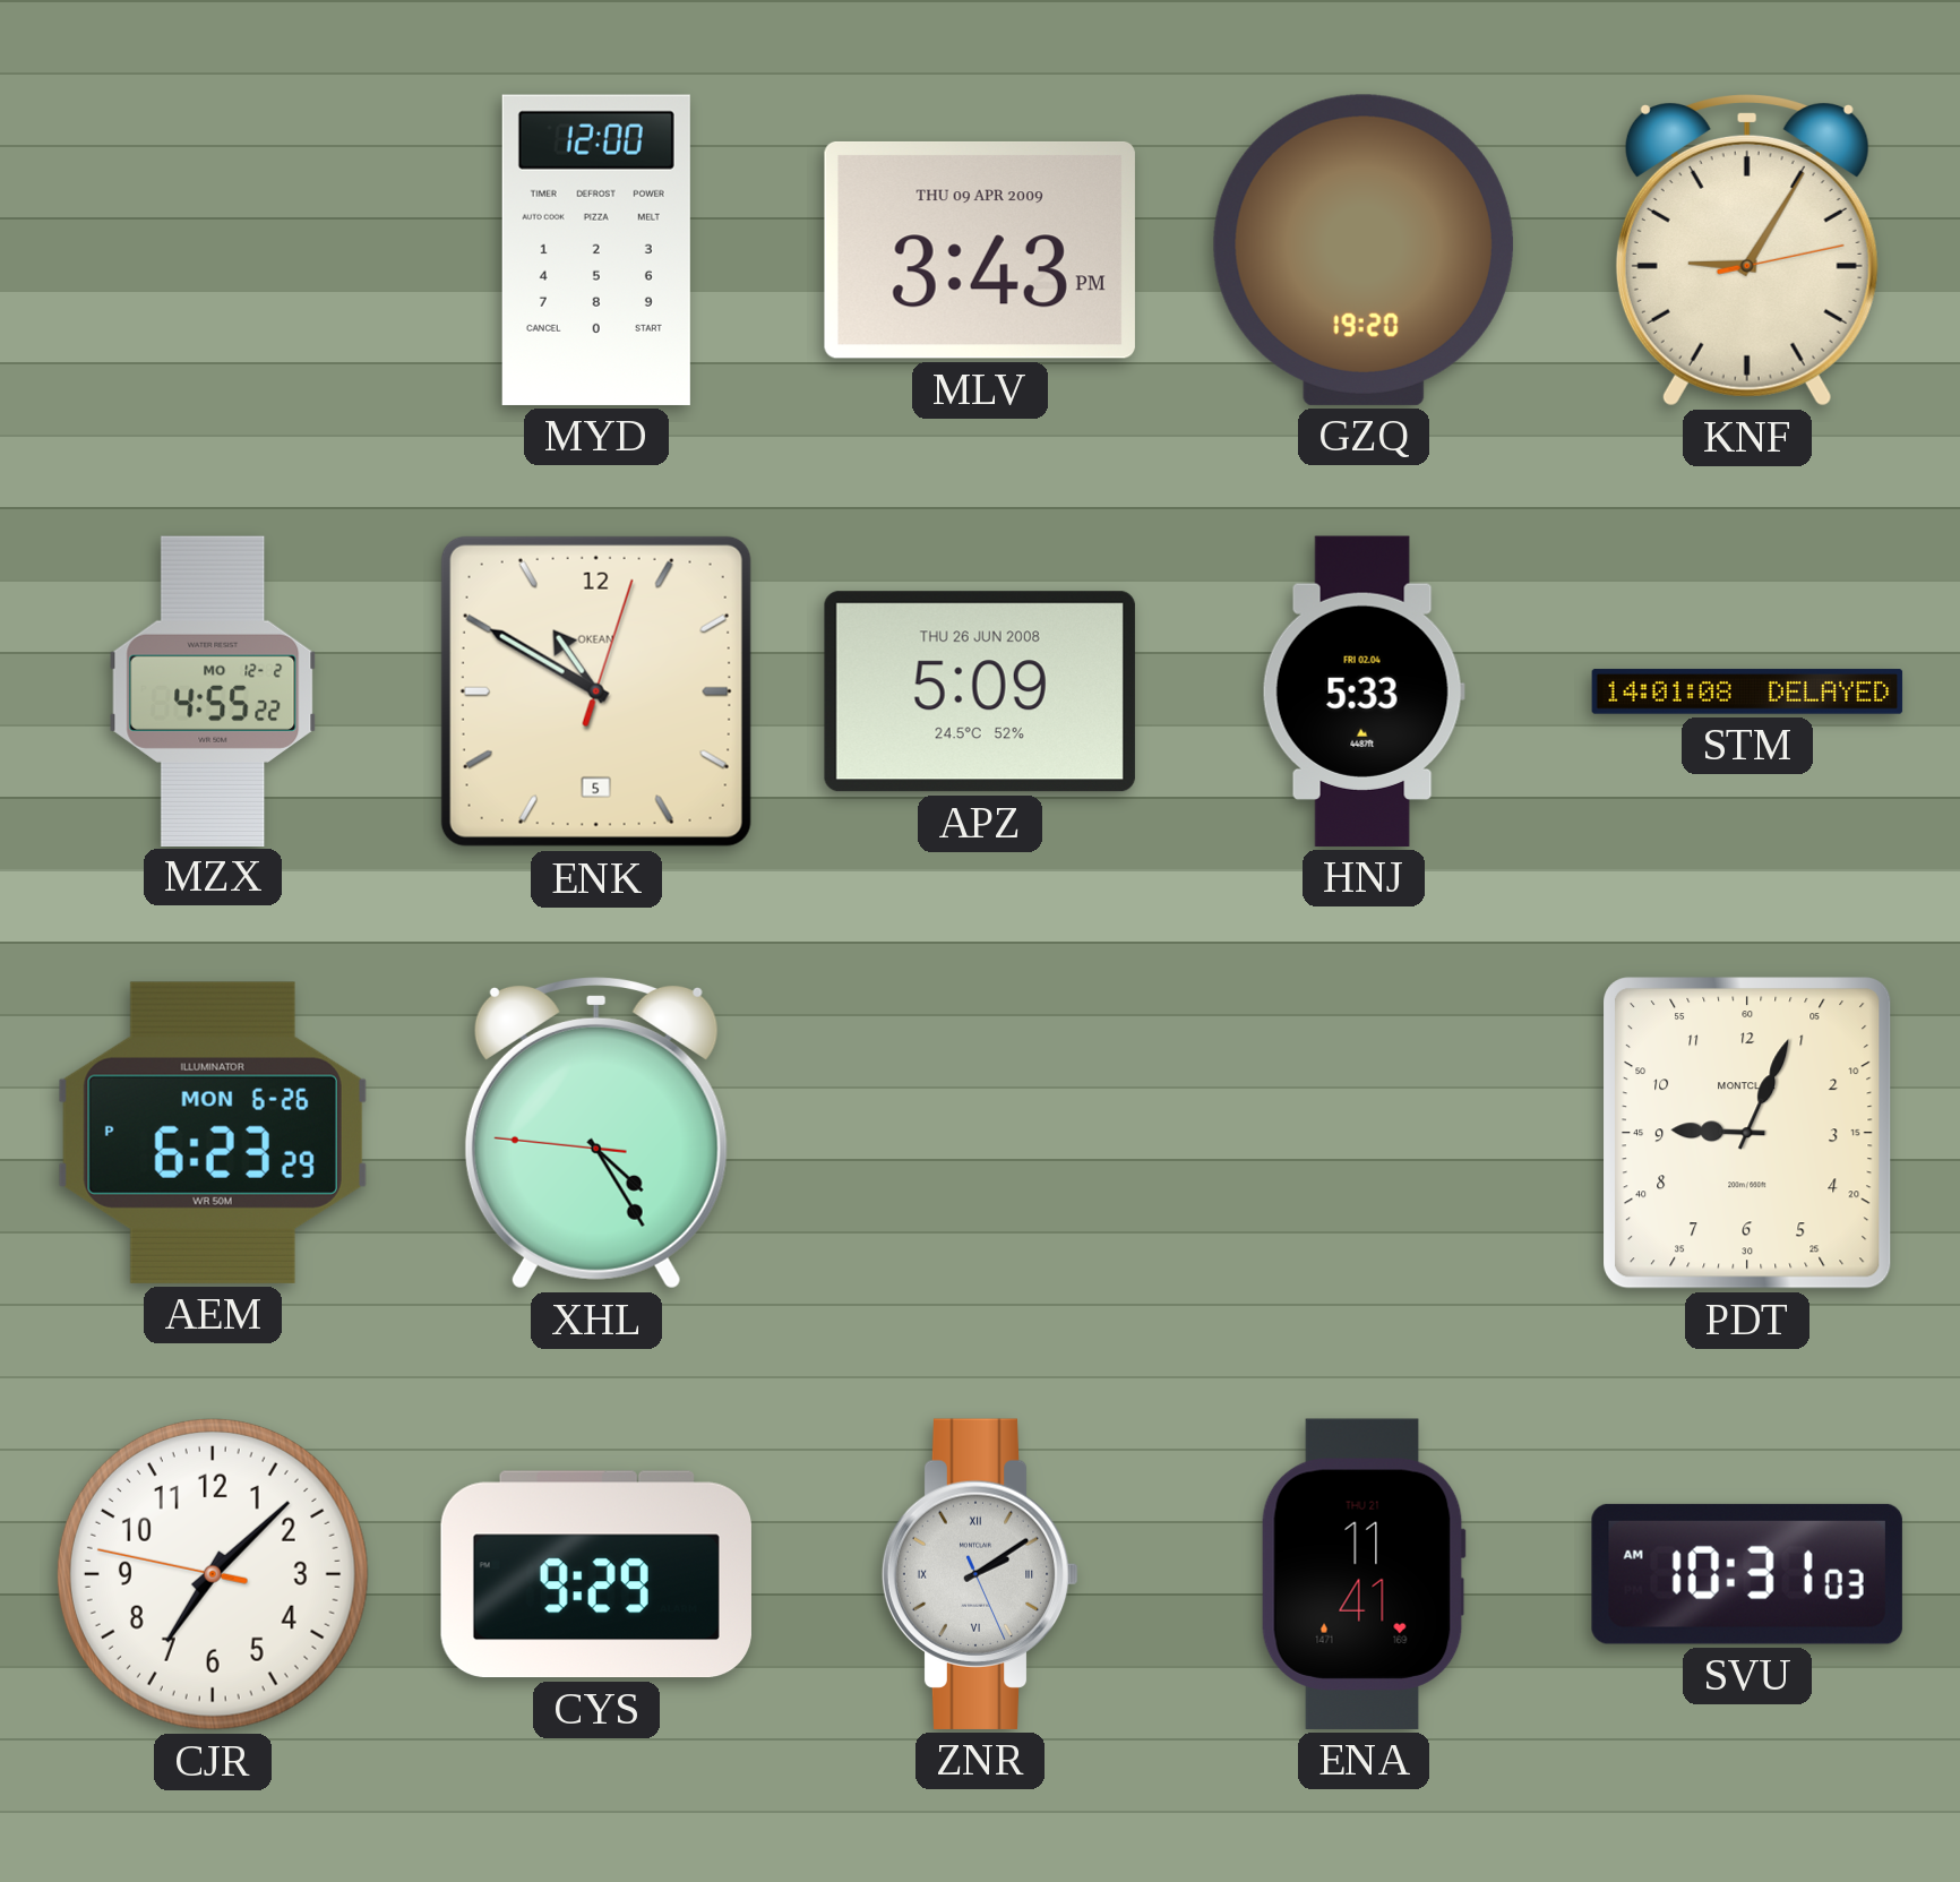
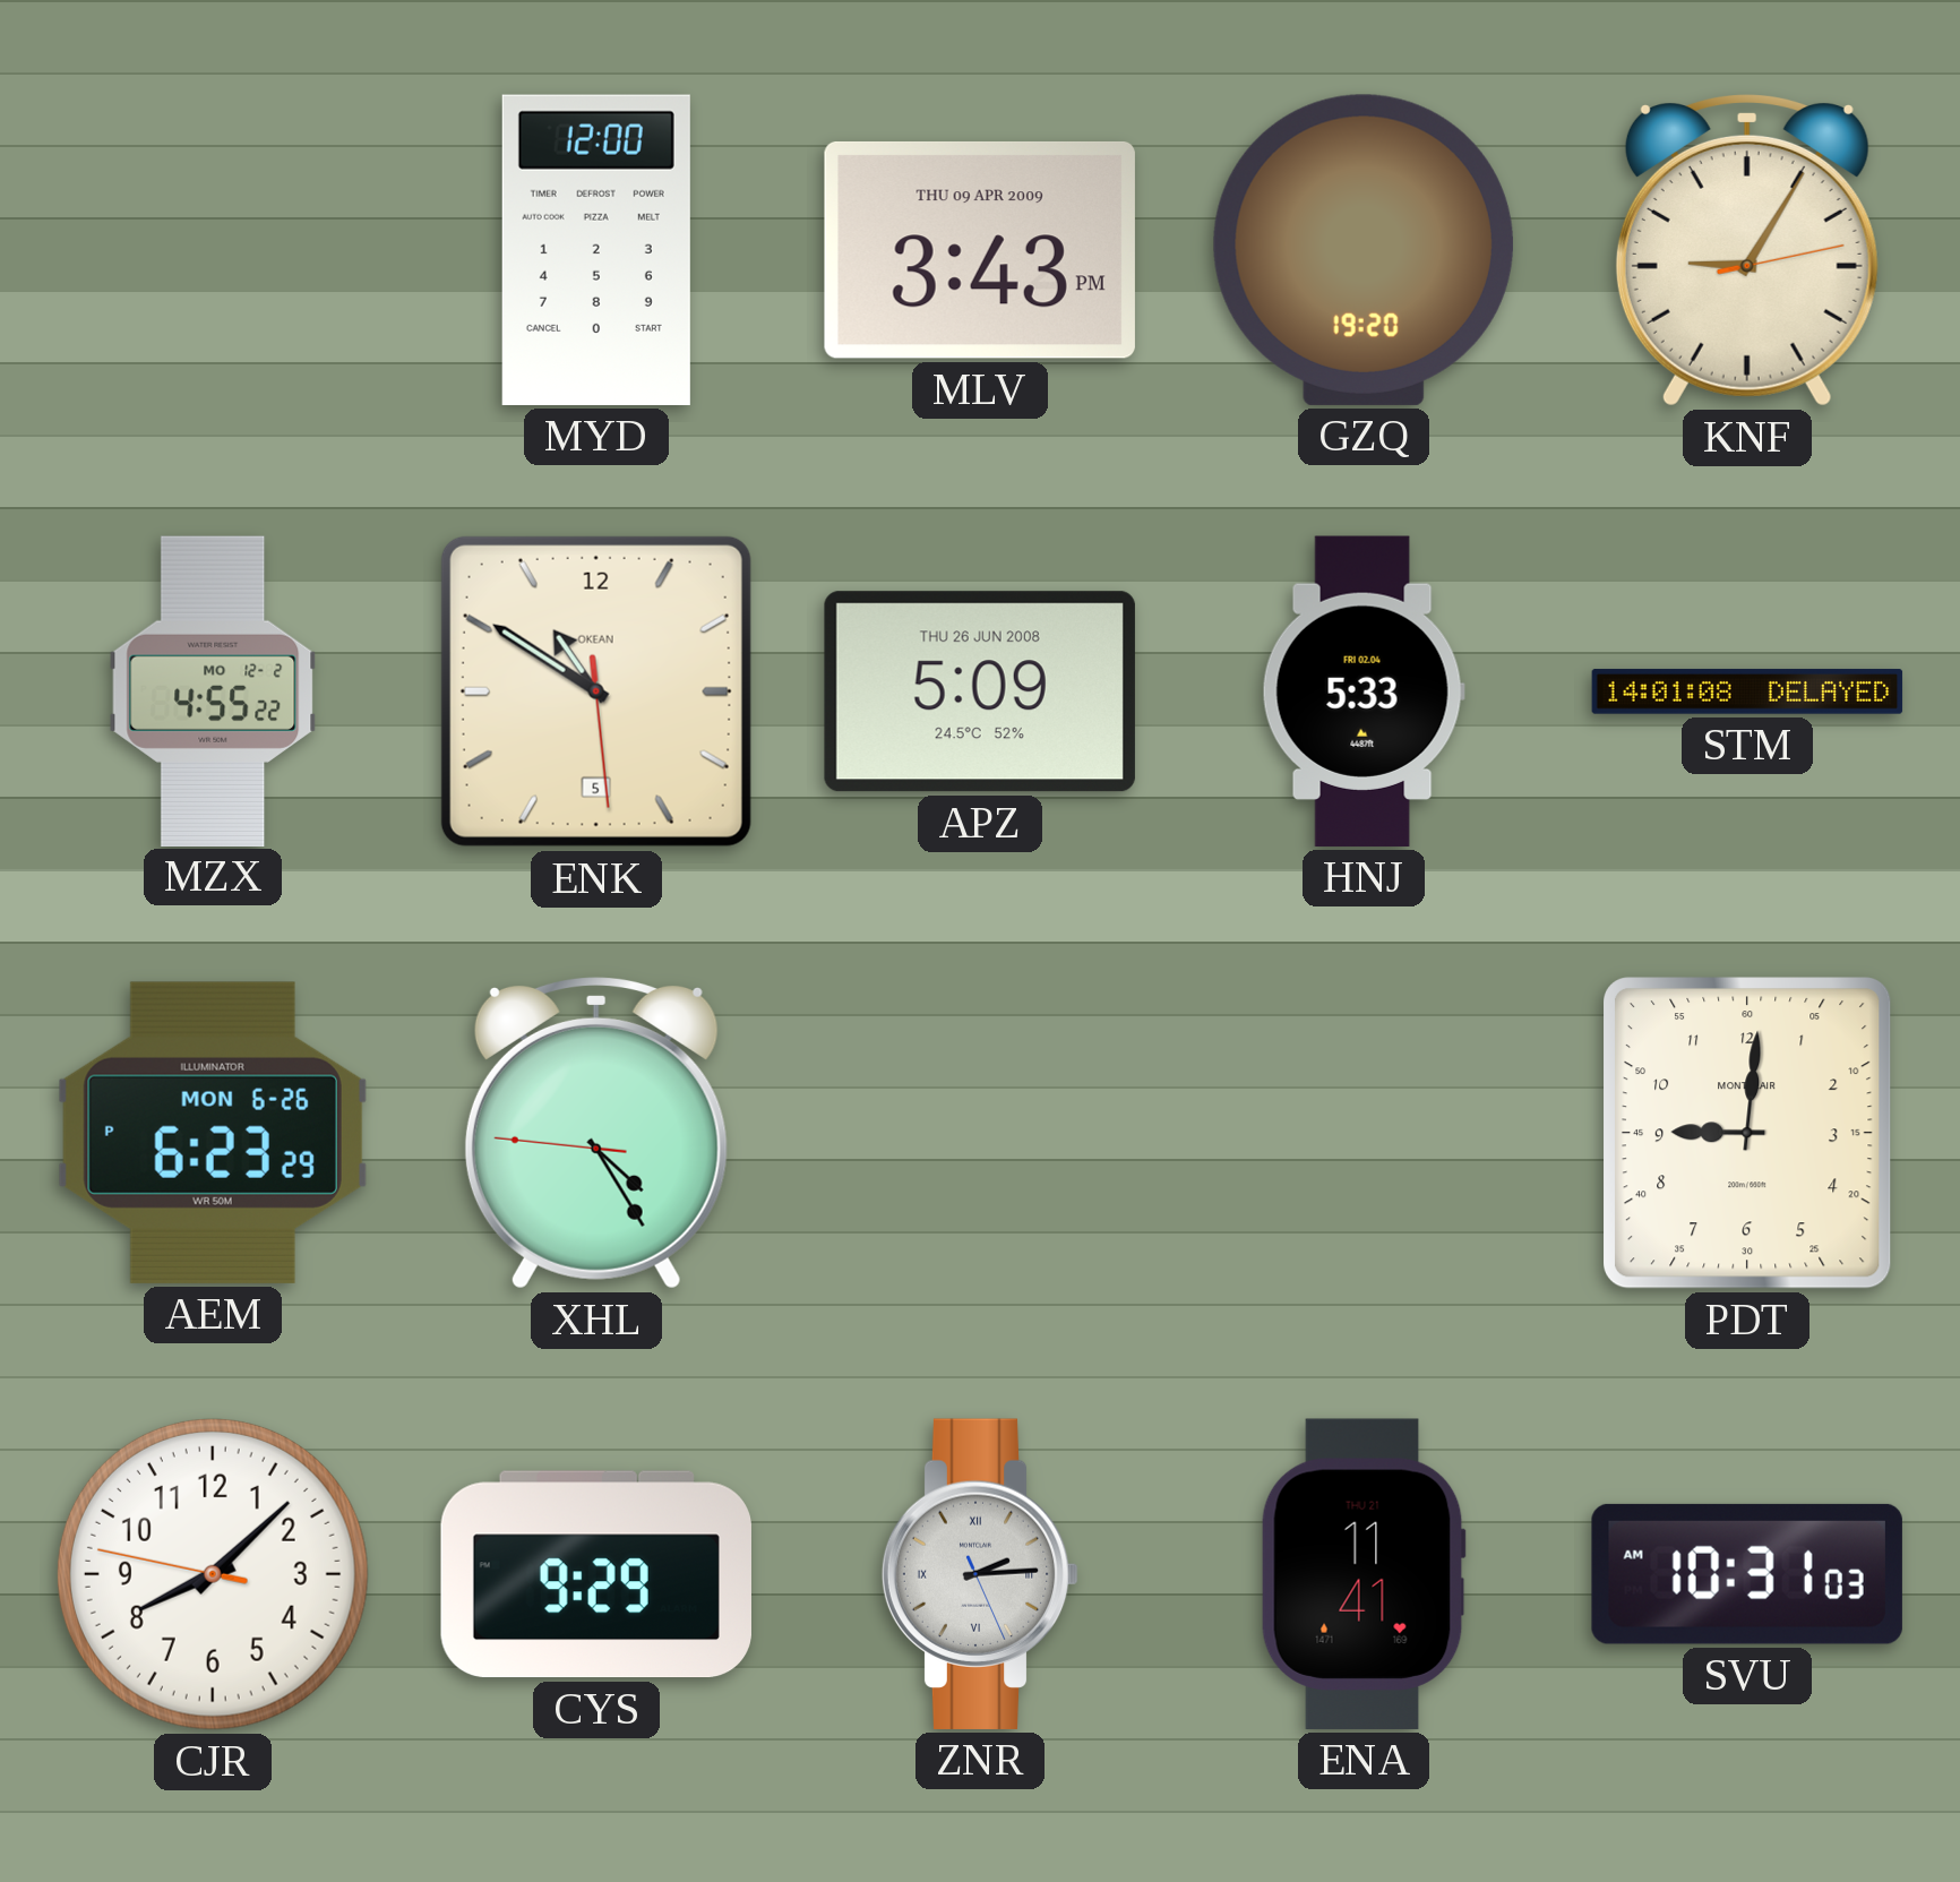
ENK: 10:50:03 -> 10:50:29
PDT: 9:04 -> 9:01
CJR: 7:07 -> 8:07
ZNR: 2:09 -> 2:14
